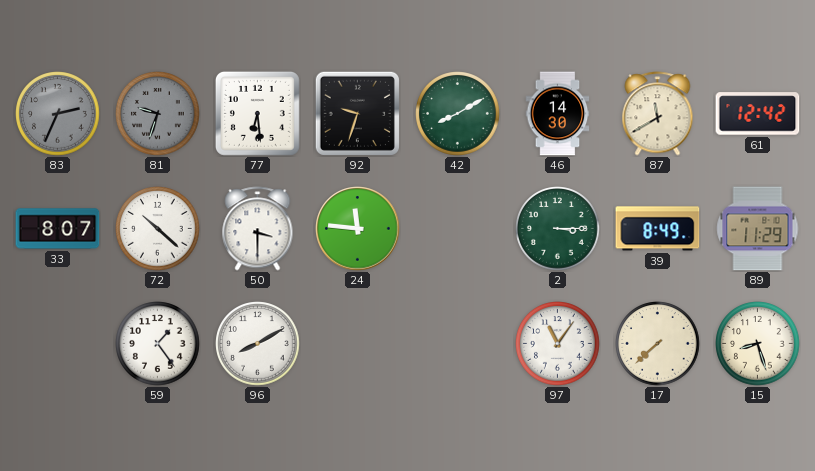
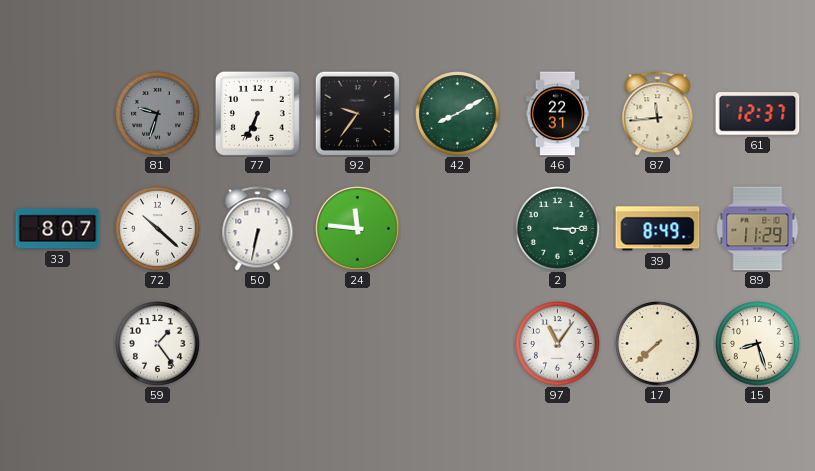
83: 2:34 -> none
77: 6:29 -> 6:34
92: 9:33 -> 9:36
46: 14:30 -> 22:31
87: 11:40 -> 11:44
61: 12:42 -> 12:37
50: 3:30 -> 6:32
96: 8:10 -> none
